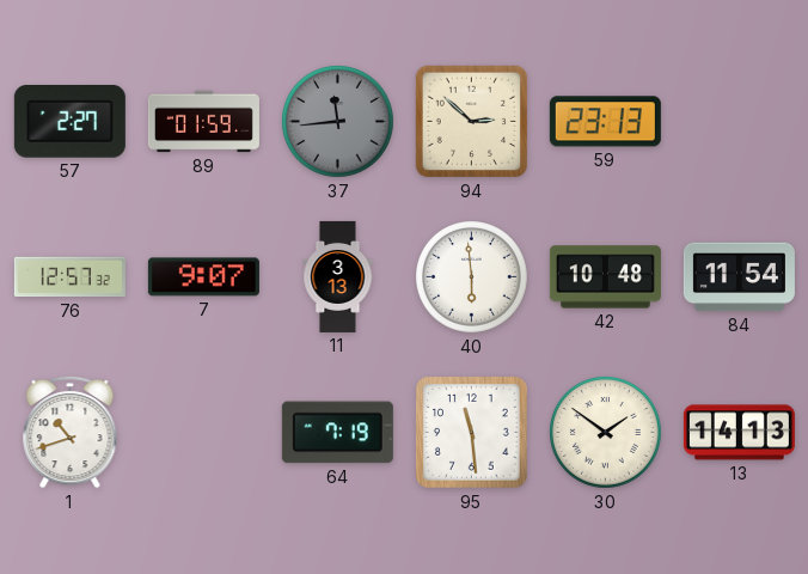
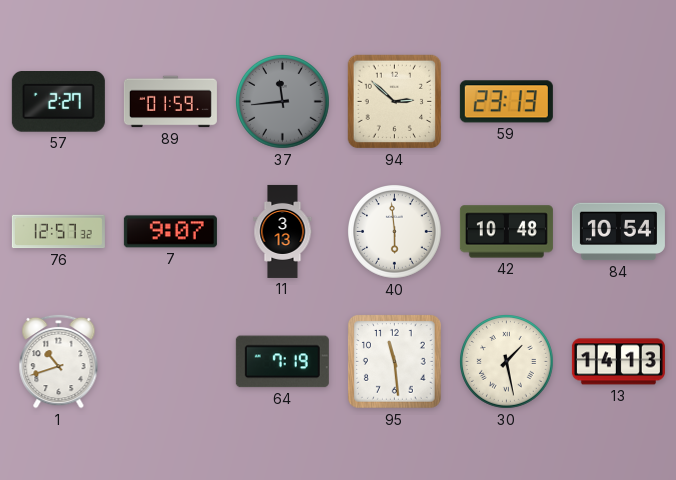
84: 11:54 -> 10:54
30: 1:51 -> 1:28
